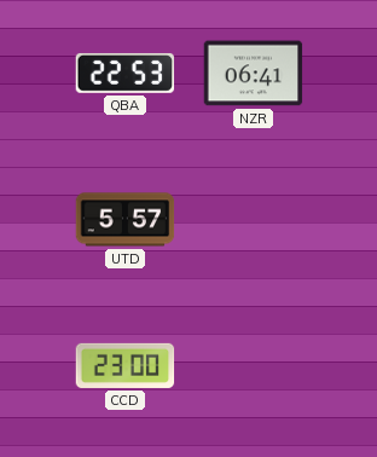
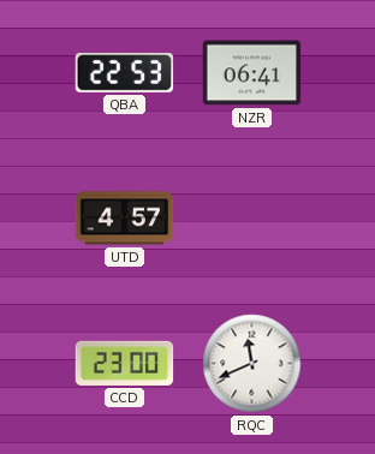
UTD: 5:57 -> 4:57
RQC: none -> 11:41
